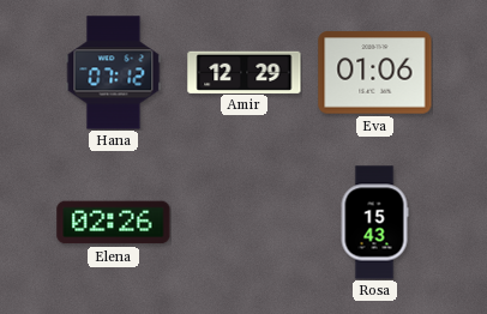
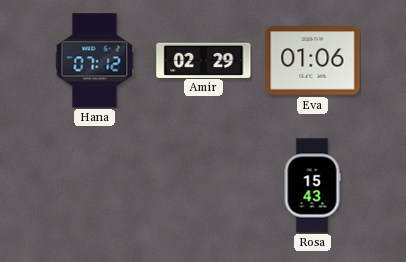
Amir: 12:29 -> 02:29
Elena: 02:26 -> none
